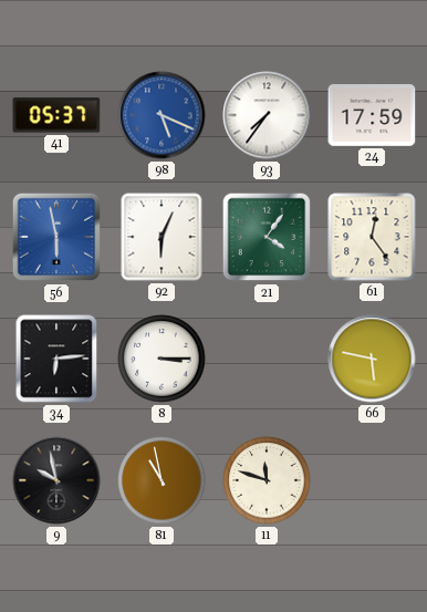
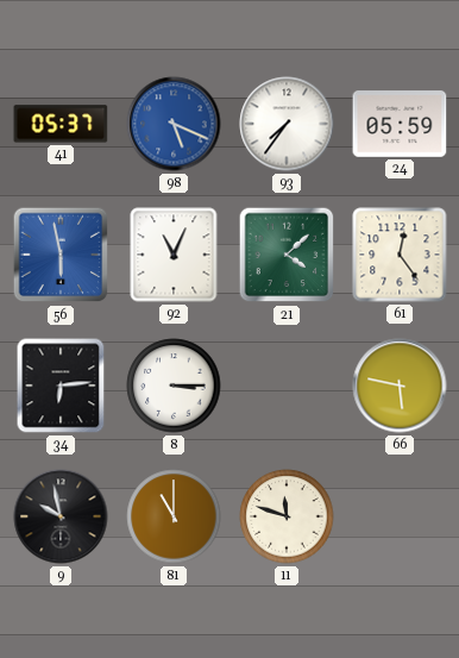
24: 17:59 -> 05:59
92: 6:04 -> 11:04
21: 4:06 -> 4:08
81: 10:58 -> 11:00
